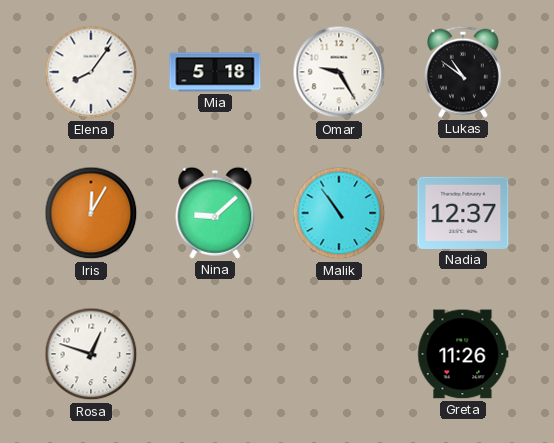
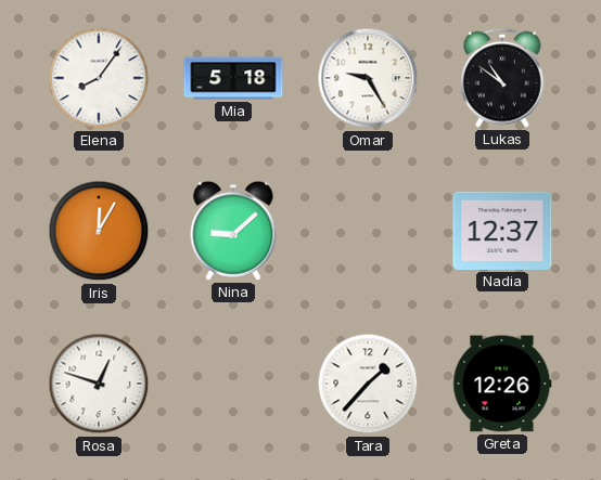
Malik: 10:54 -> none
Tara: none -> 1:37
Greta: 11:26 -> 12:26
